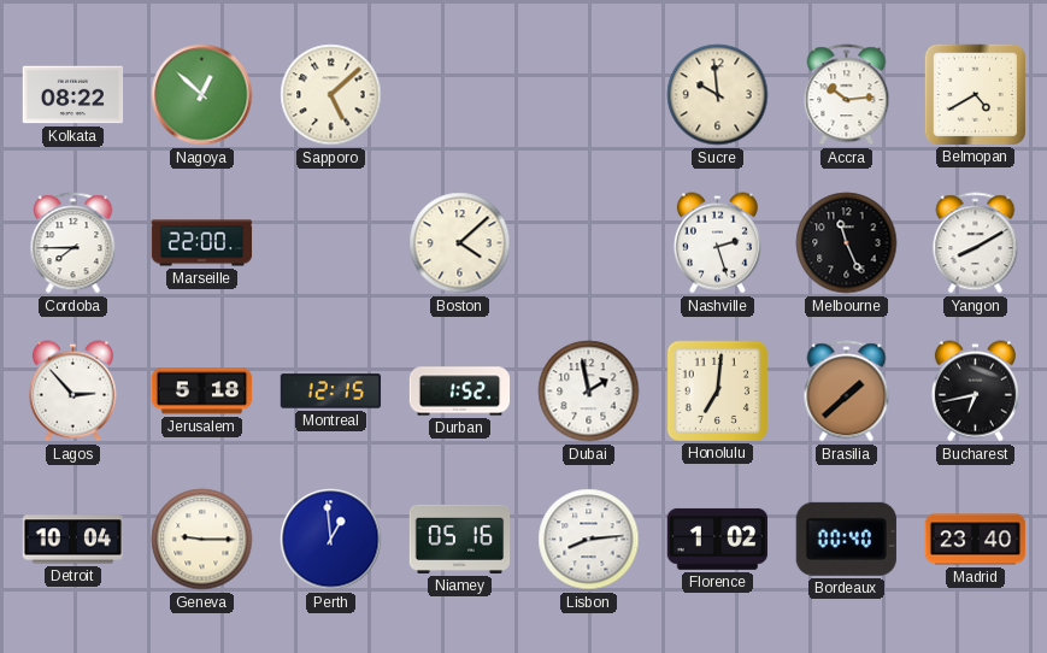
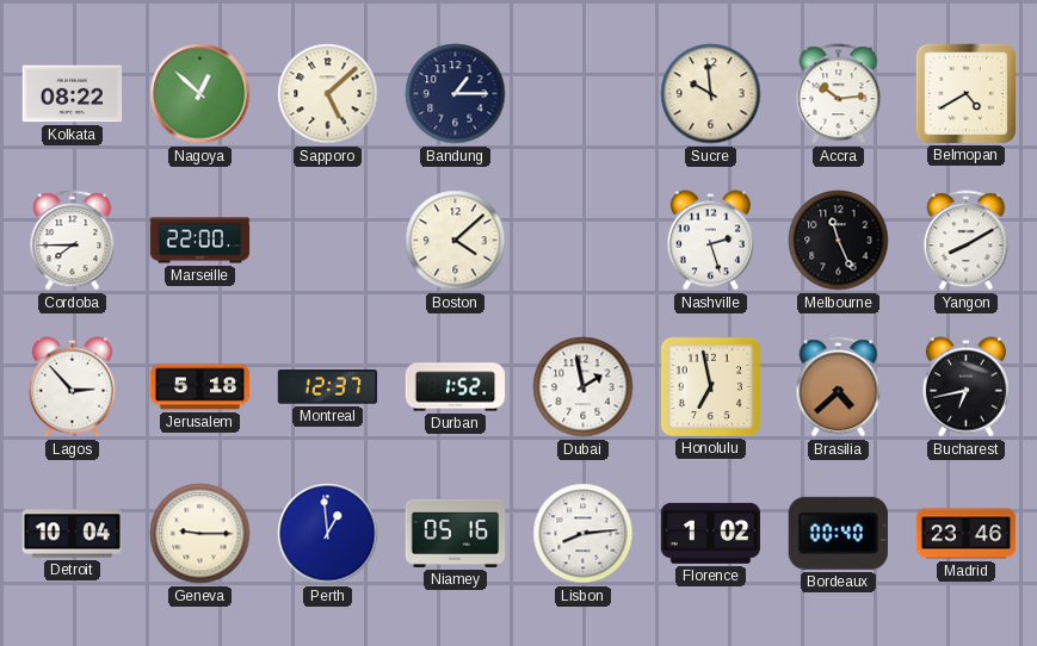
Bandung: none -> 1:15
Montreal: 12:15 -> 12:37
Honolulu: 7:01 -> 6:58
Brasilia: 1:38 -> 4:38
Madrid: 23:40 -> 23:46
